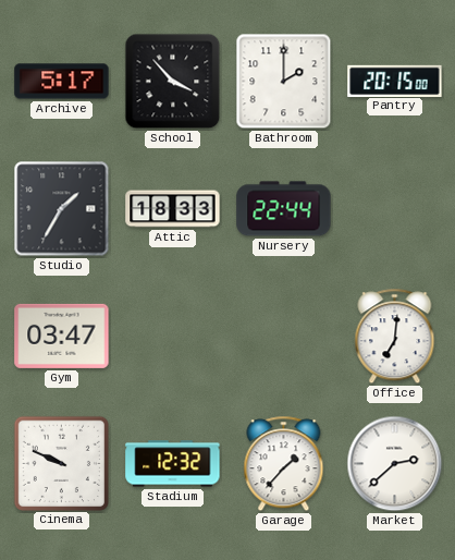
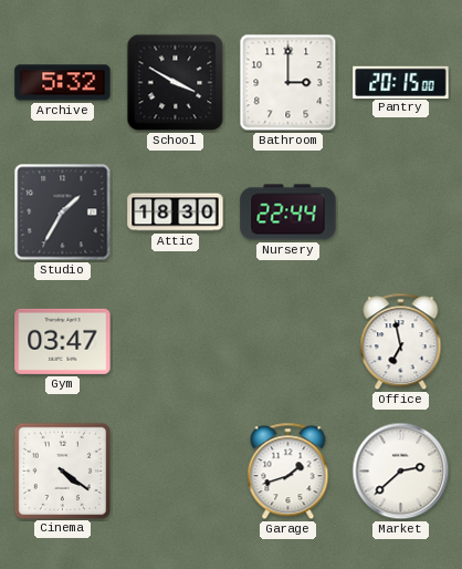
Archive: 5:17 -> 5:32
School: 3:53 -> 3:50
Bathroom: 2:00 -> 3:00
Attic: 18:33 -> 18:30
Office: 7:01 -> 6:58
Cinema: 9:49 -> 4:21
Stadium: 12:32 -> none
Garage: 1:37 -> 1:42
